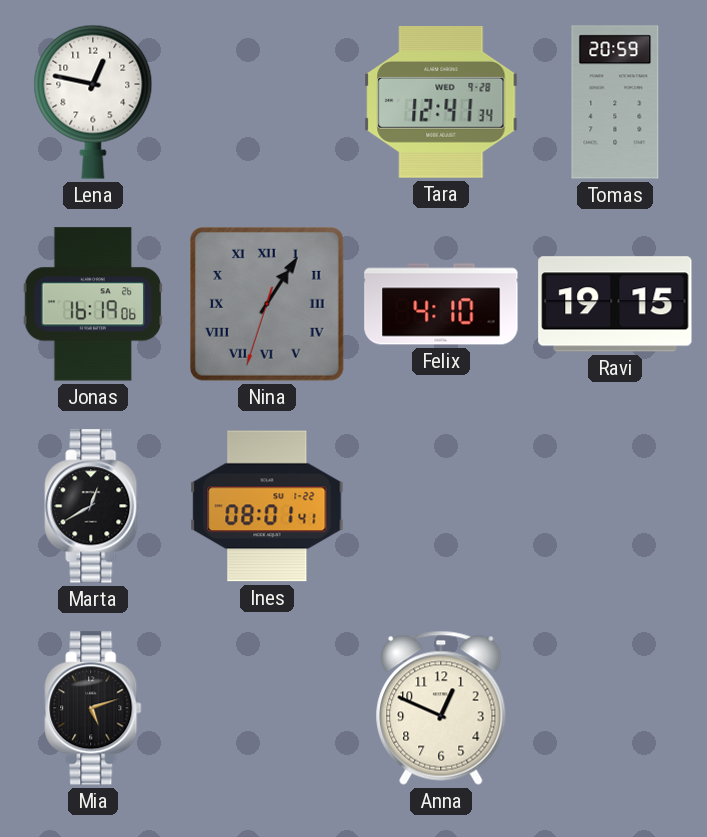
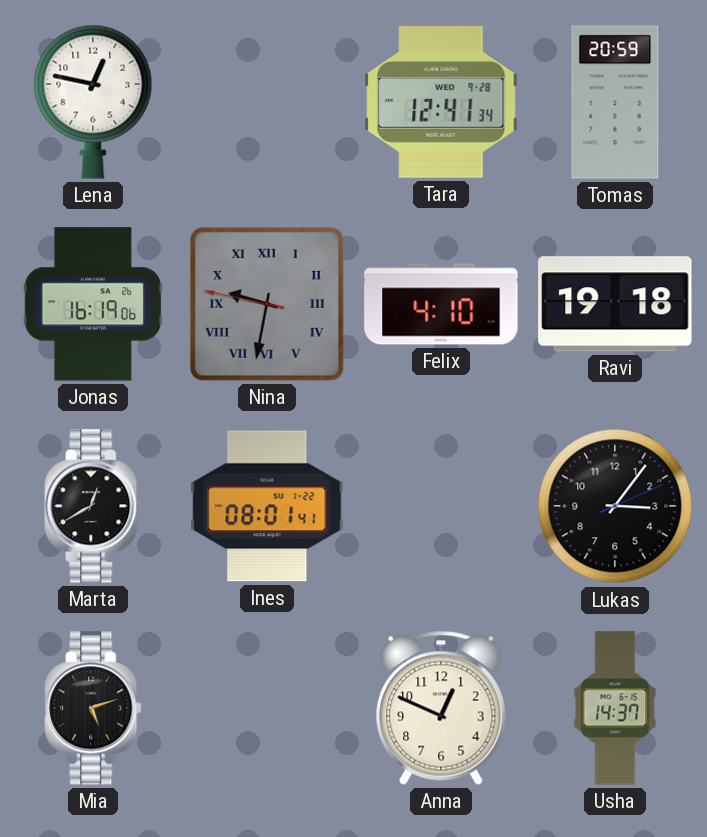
Nina: 1:05 -> 9:31
Ravi: 19:15 -> 19:18
Lukas: none -> 3:06
Usha: none -> 14:37
